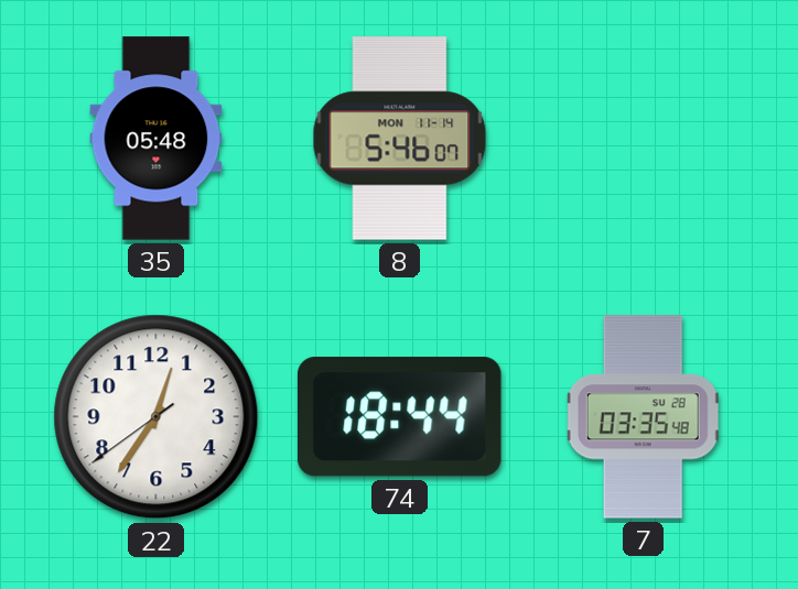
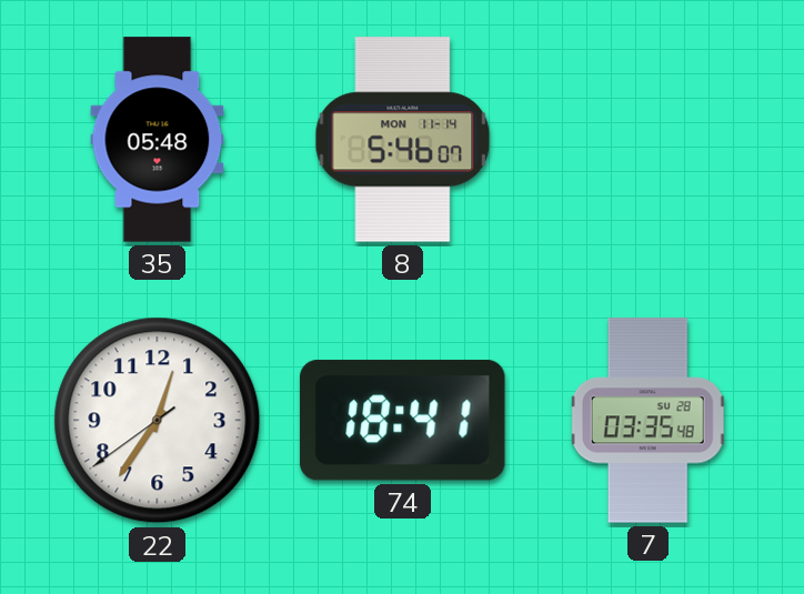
74: 18:44 -> 18:41
